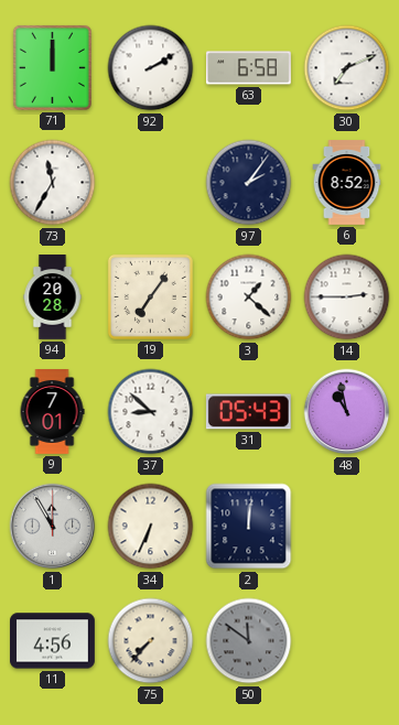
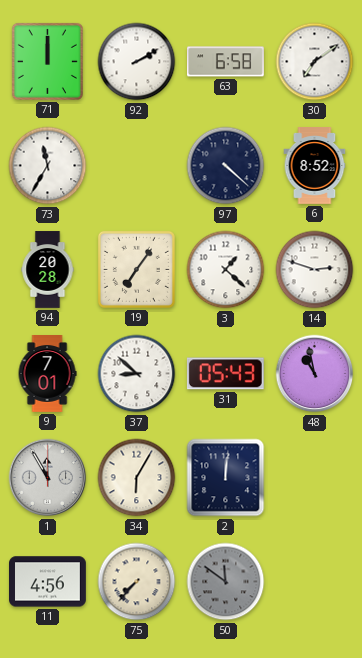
30: 7:11 -> 7:09
97: 2:06 -> 4:22
14: 2:45 -> 2:48
34: 6:34 -> 6:05
